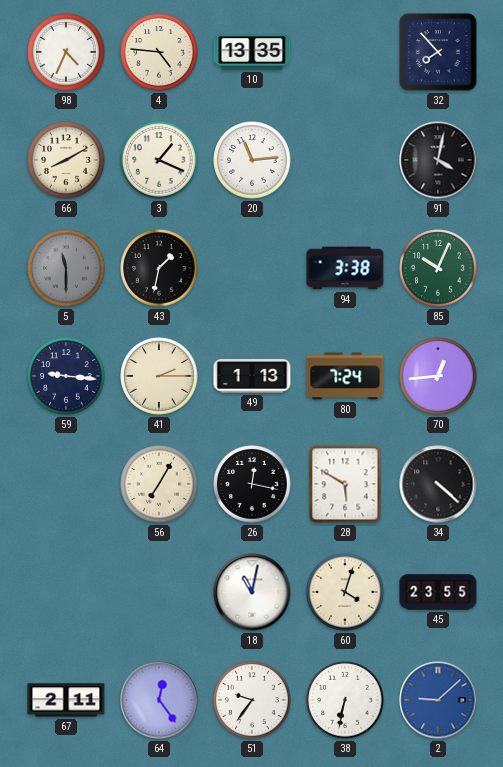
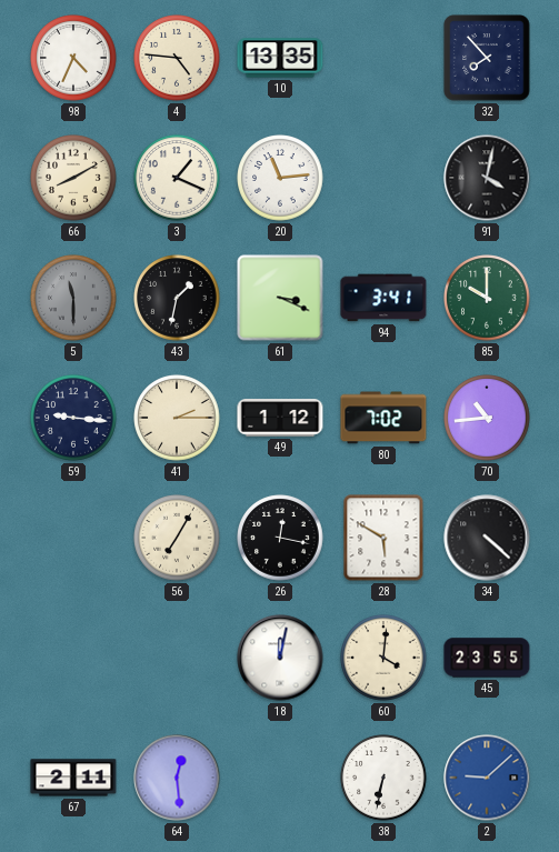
61: none -> 3:19
94: 3:38 -> 3:41
85: 10:04 -> 10:00
49: 1:13 -> 1:12
80: 7:24 -> 7:02
70: 12:44 -> 10:44
18: 11:02 -> 12:02
60: 4:03 -> 4:01
64: 12:24 -> 12:29
51: 9:36 -> none
